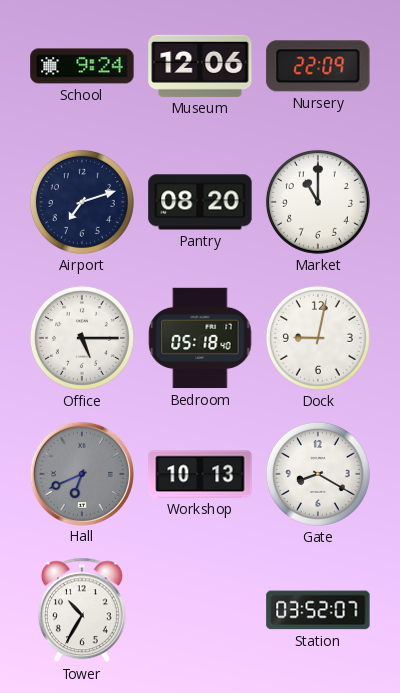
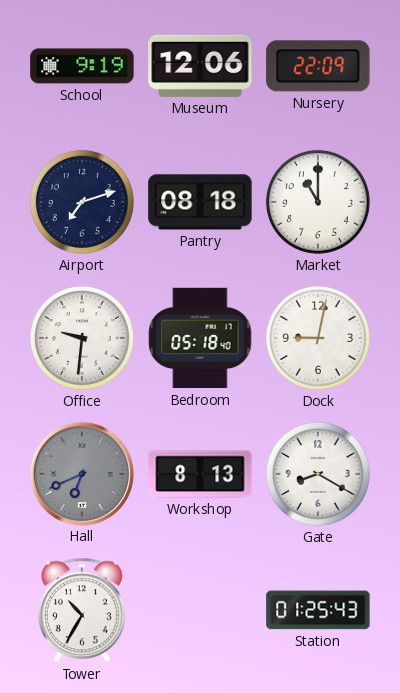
School: 9:24 -> 9:19
Pantry: 08:20 -> 08:18
Office: 5:15 -> 9:31
Workshop: 10:13 -> 8:13
Station: 03:52 -> 01:25
